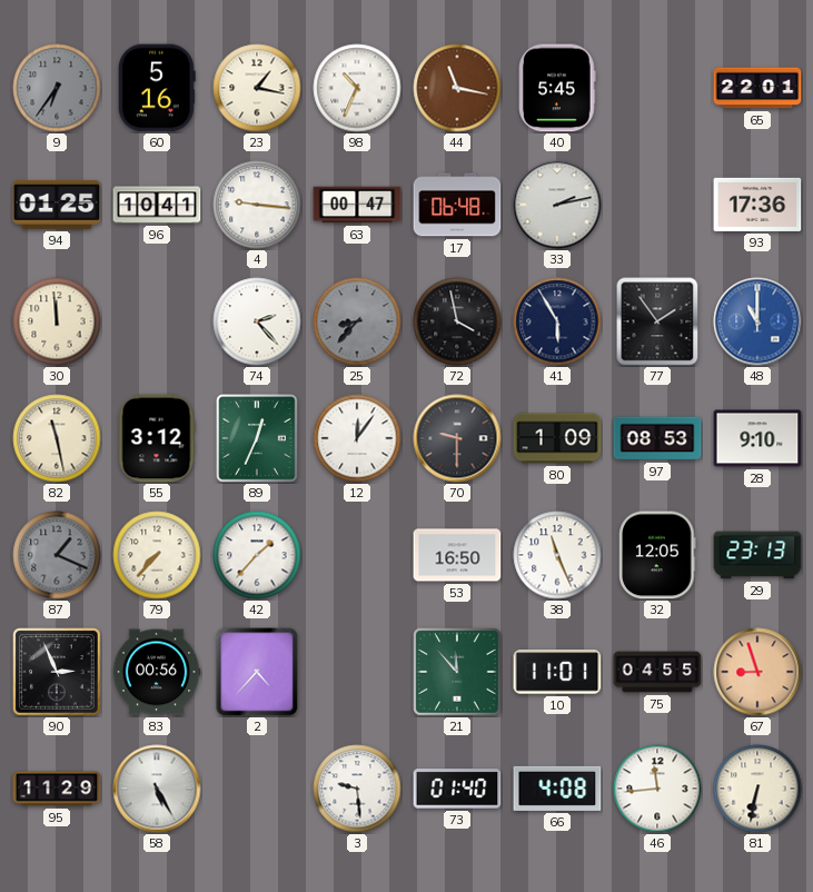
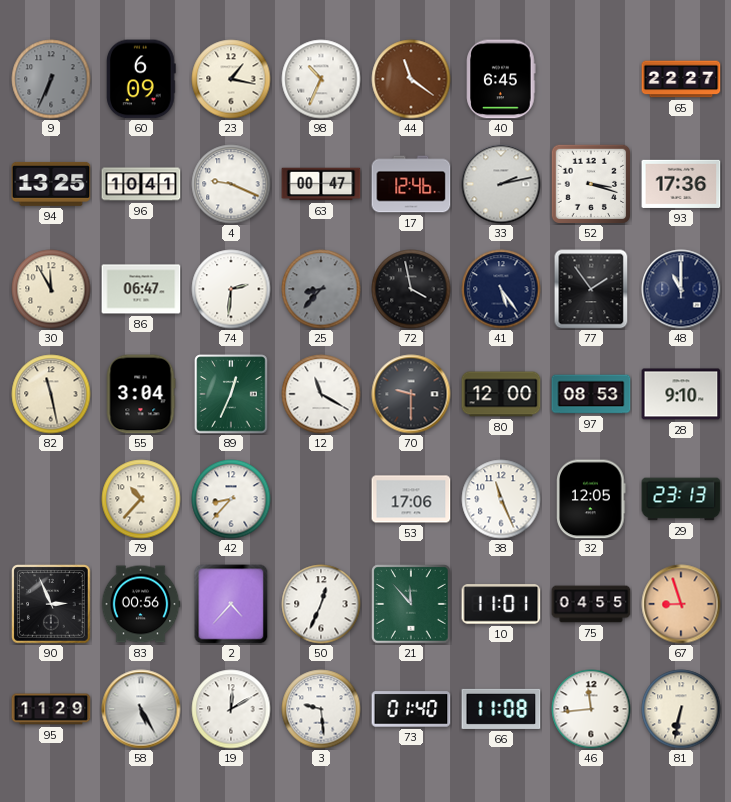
9: 6:36 -> 6:34
60: 5:16 -> 6:09
44: 11:17 -> 11:21
40: 5:45 -> 6:45
65: 22:01 -> 22:27
94: 01:25 -> 13:25
4: 9:16 -> 9:19
17: 06:48 -> 12:46
52: none -> 3:18
30: 11:59 -> 11:55
86: none -> 06:47
74: 2:23 -> 2:31
41: 5:55 -> 5:24
48 dial: blue -> navy
55: 3:12 -> 3:04
12: 12:06 -> 11:20
80: 1:09 -> 12:00
87: 1:19 -> none
79: 7:37 -> 10:37
42: 1:37 -> 8:37
53: 16:50 -> 17:06
50: none -> 12:34
19: none -> 12:10
66: 4:08 -> 11:08
